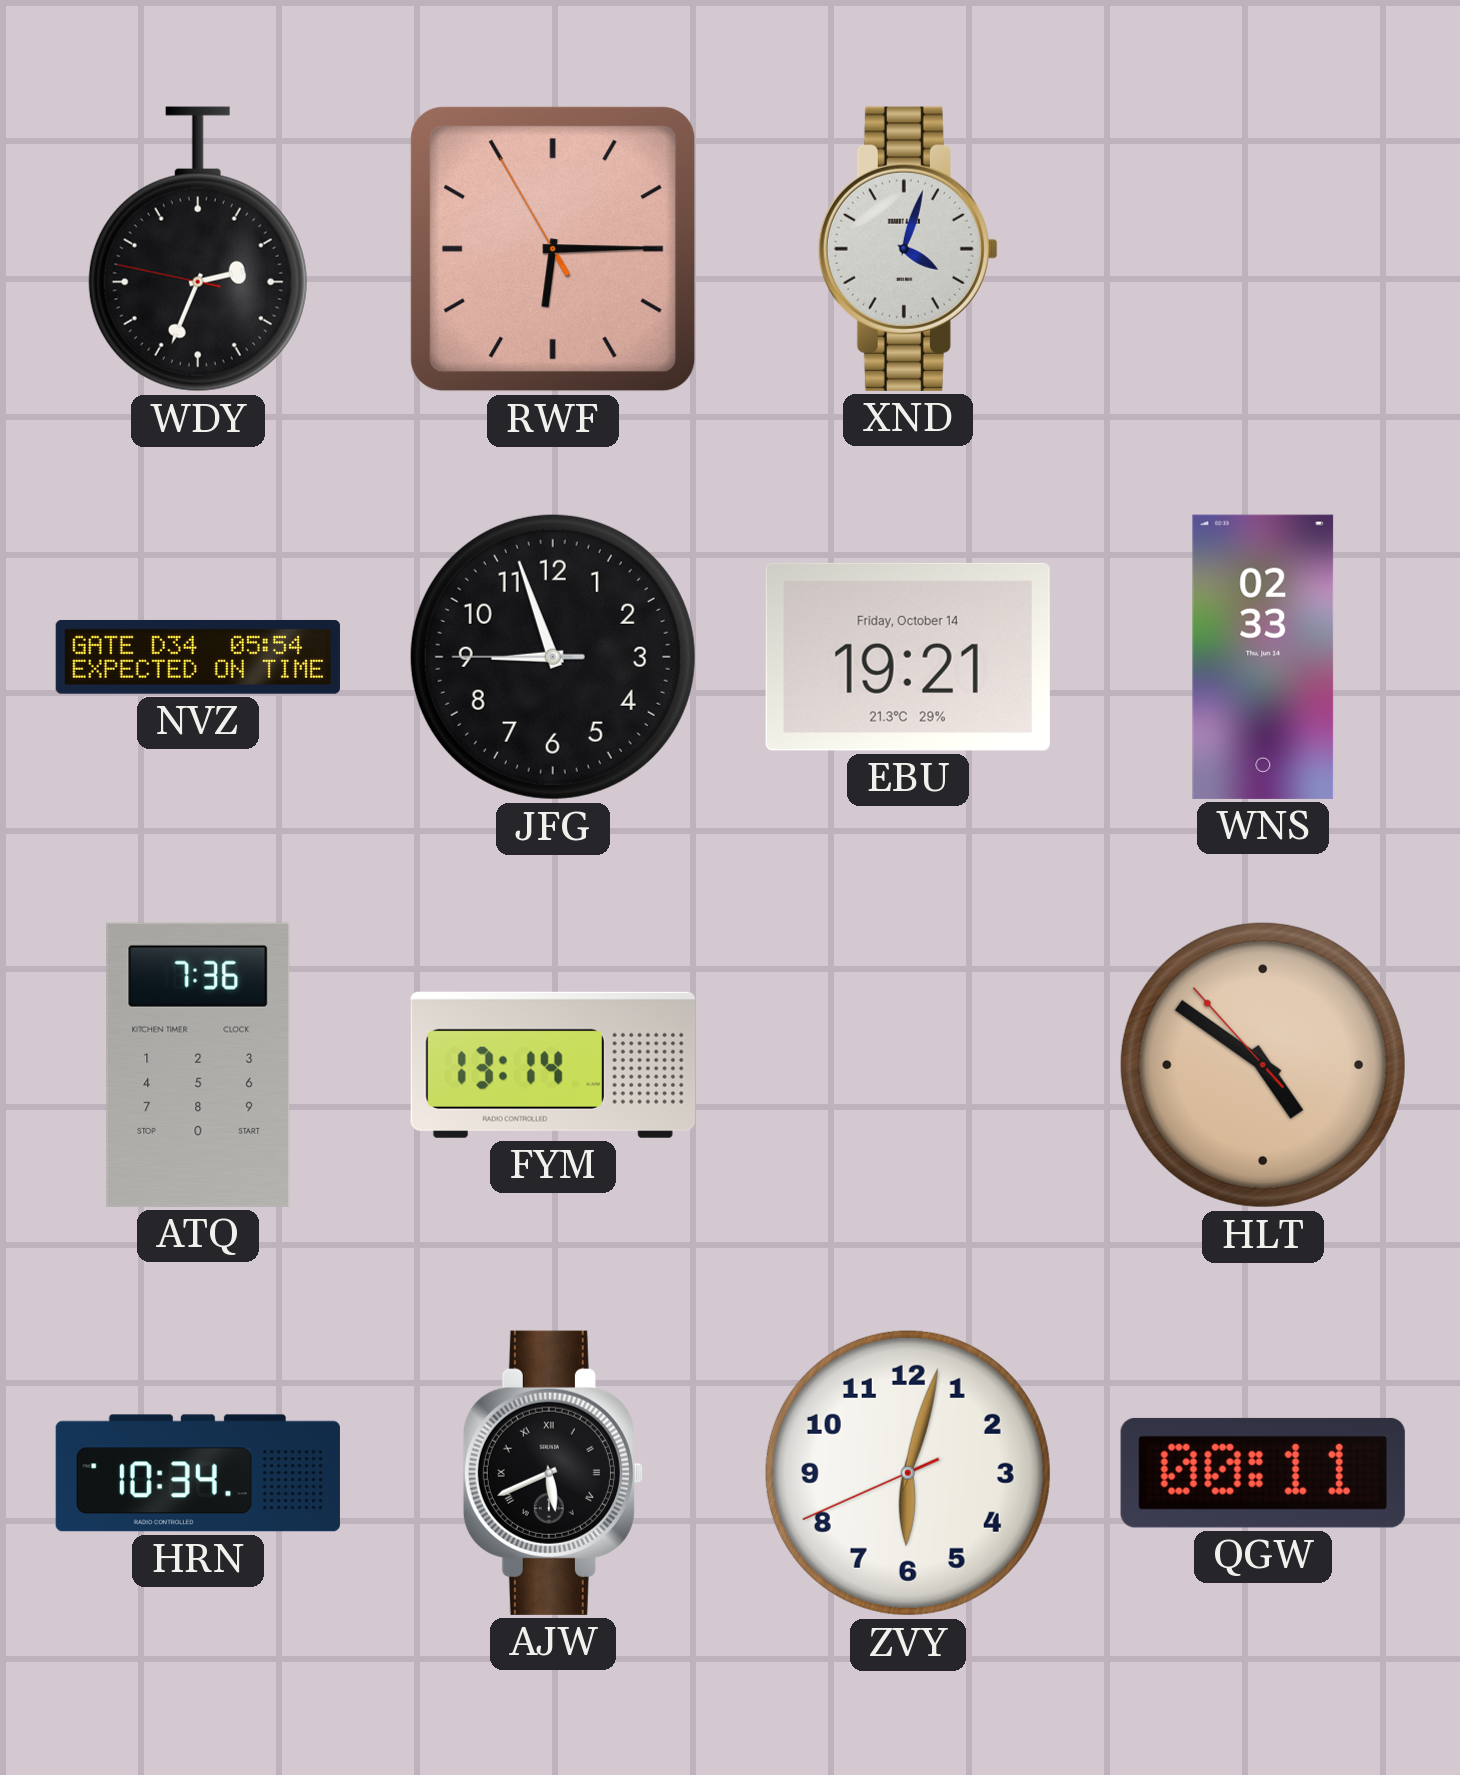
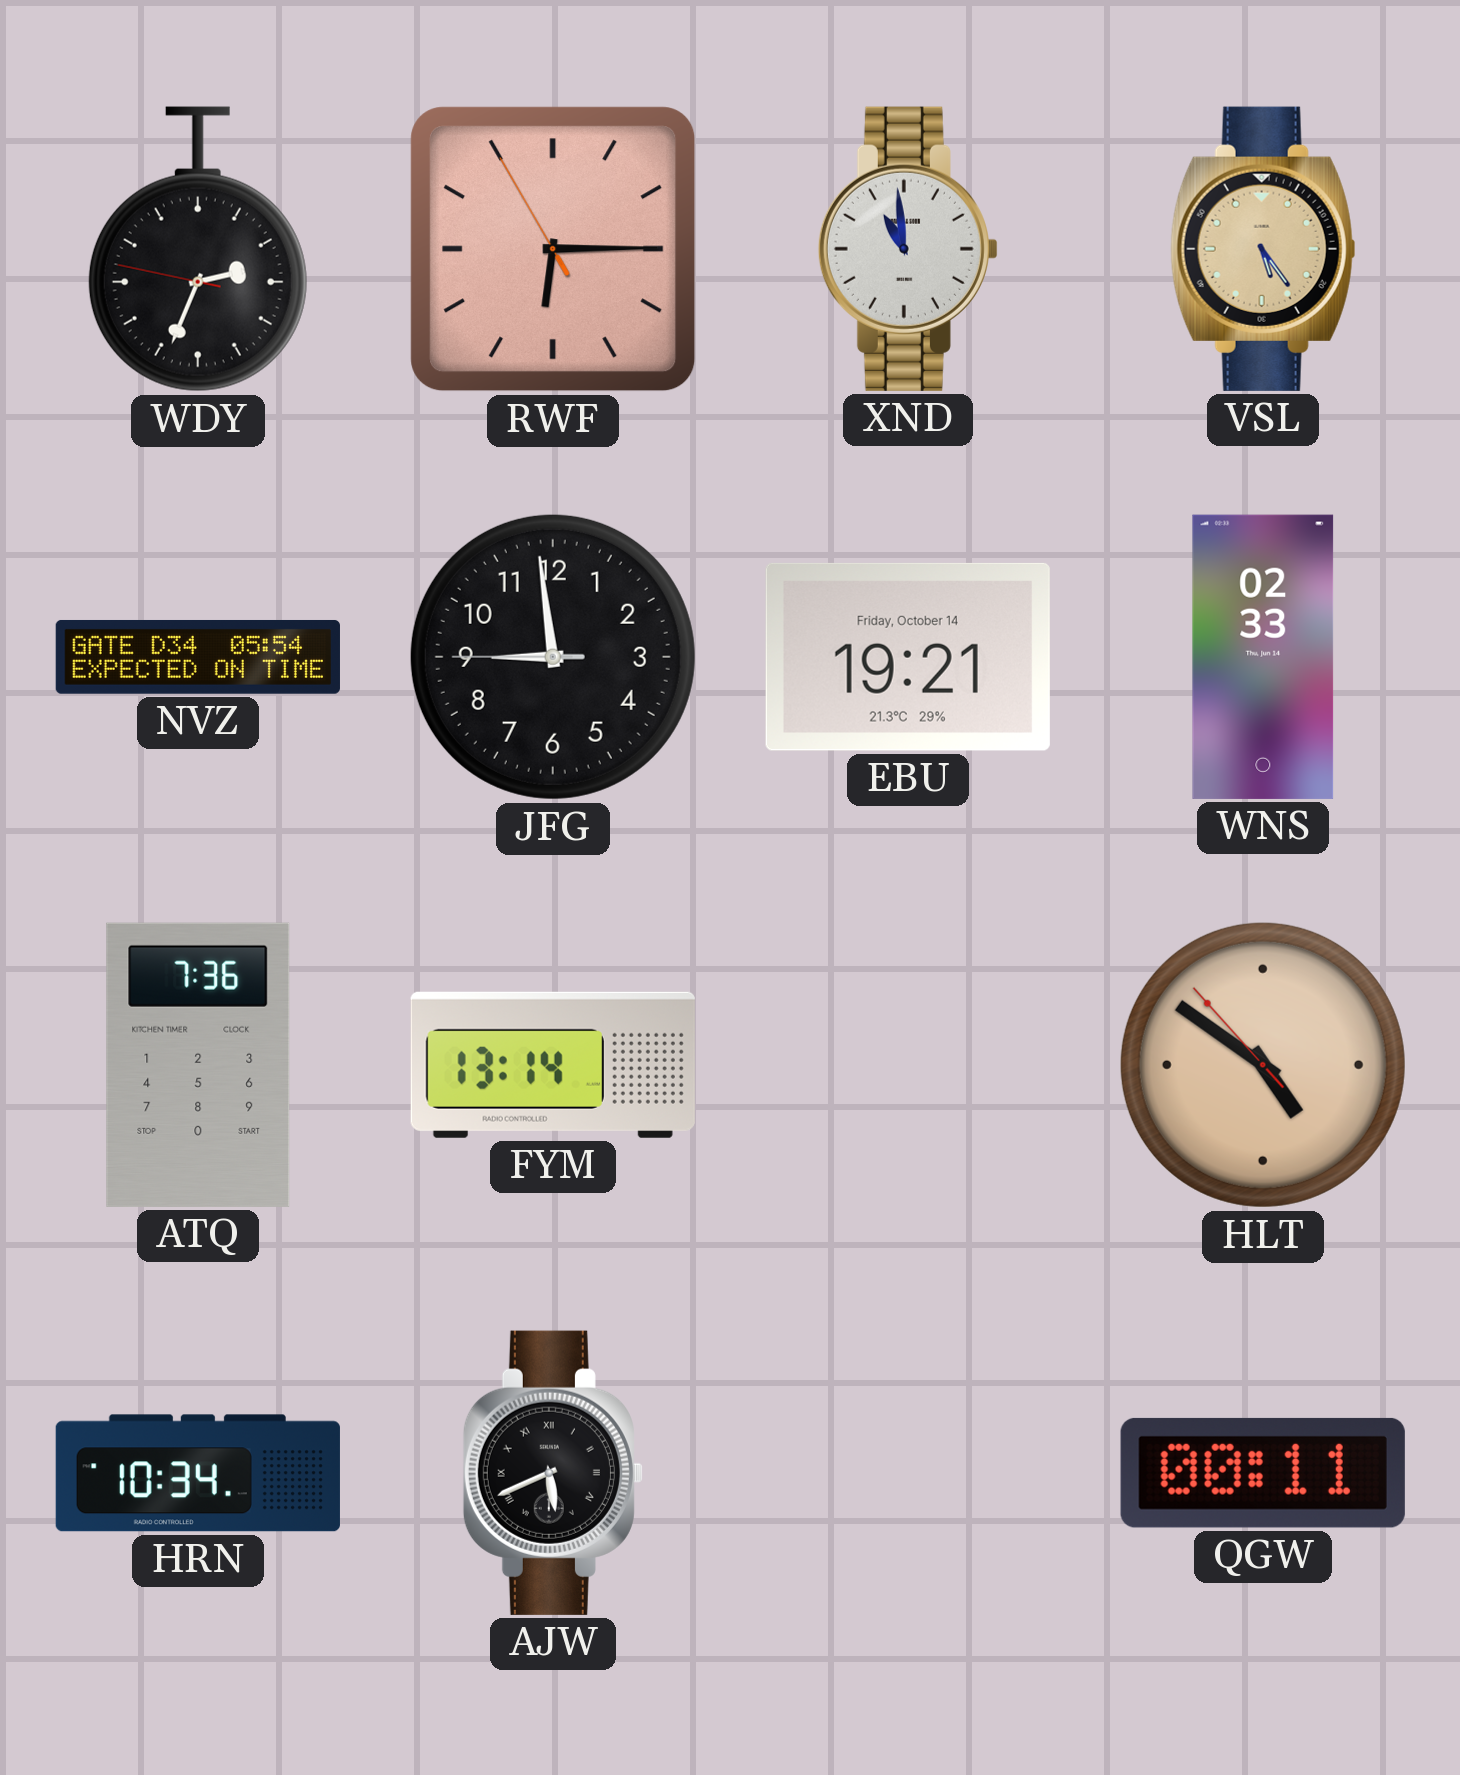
XND: 4:03 -> 10:59
VSL: none -> 5:24
JFG: 8:56 -> 8:58
ZVY: 6:02 -> none
